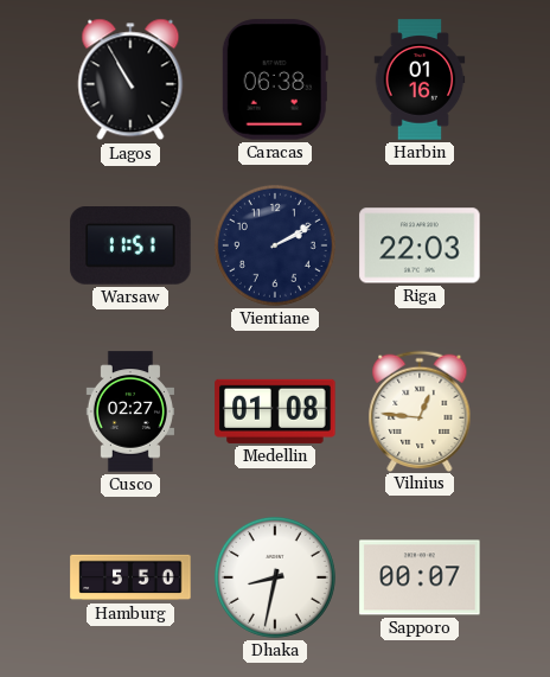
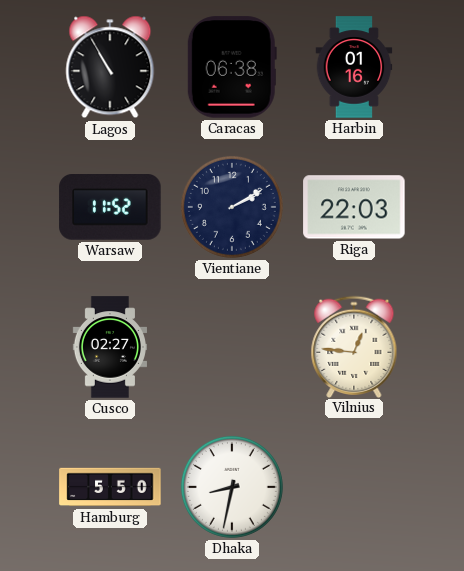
Warsaw: 11:51 -> 11:52
Medellin: 01:08 -> none
Sapporo: 00:07 -> none
